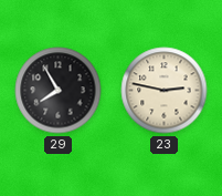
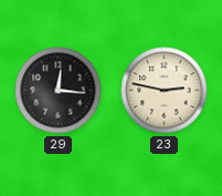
29: 7:55 -> 12:16
